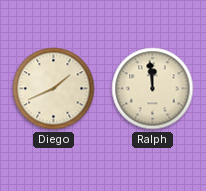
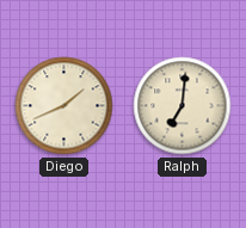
Ralph: 11:59 -> 7:01
